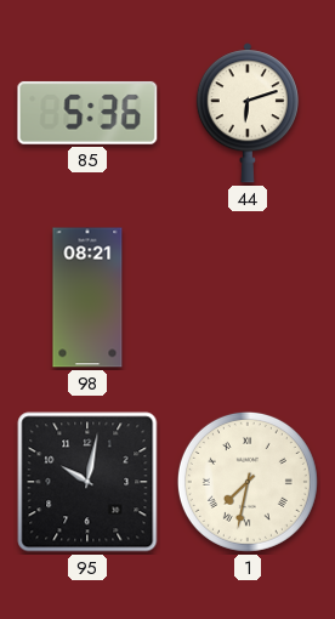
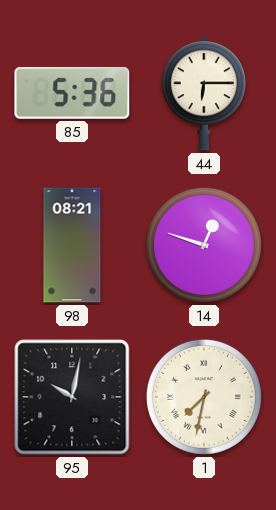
44: 6:12 -> 6:15
14: none -> 12:48
